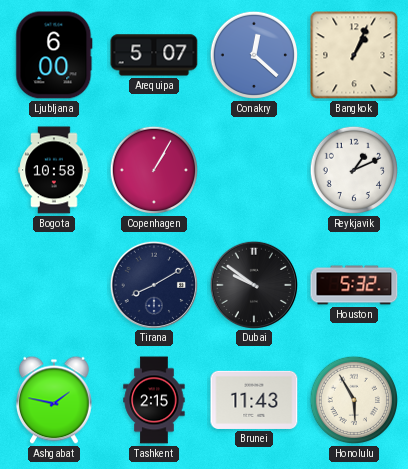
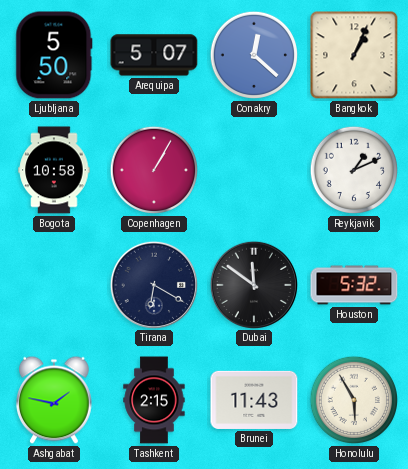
Ljubljana: 6:00 -> 5:50
Tirana: 8:10 -> 6:20
Dubai: 9:51 -> 11:51
